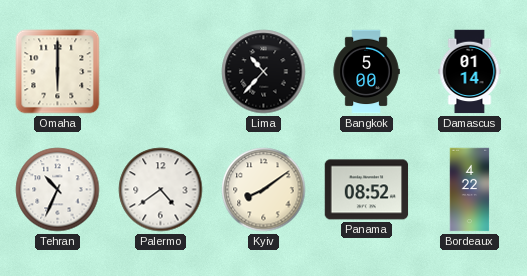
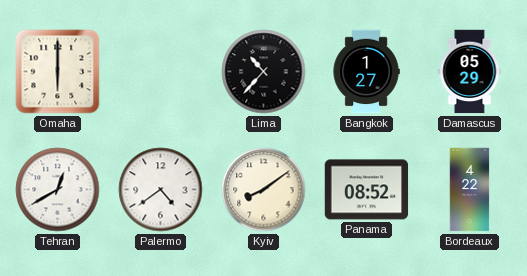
Bangkok: 5:00 -> 1:27
Damascus: 01:14 -> 05:29
Tehran: 10:34 -> 12:40
